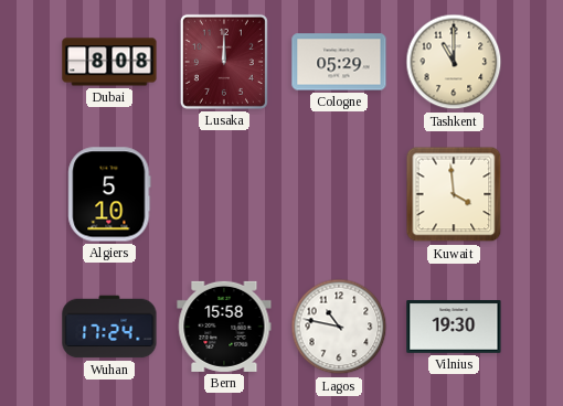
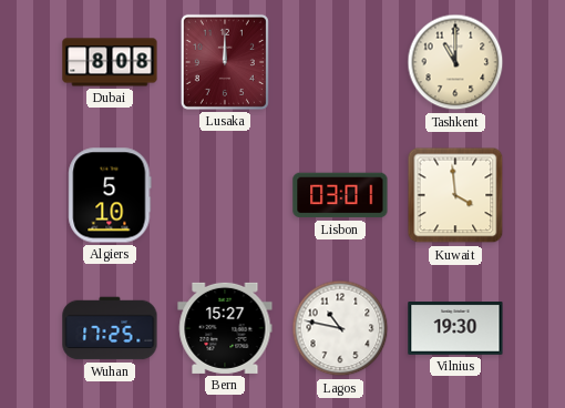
Cologne: 05:29 -> none
Lisbon: none -> 03:01
Wuhan: 17:24 -> 17:25
Bern: 15:58 -> 15:27
